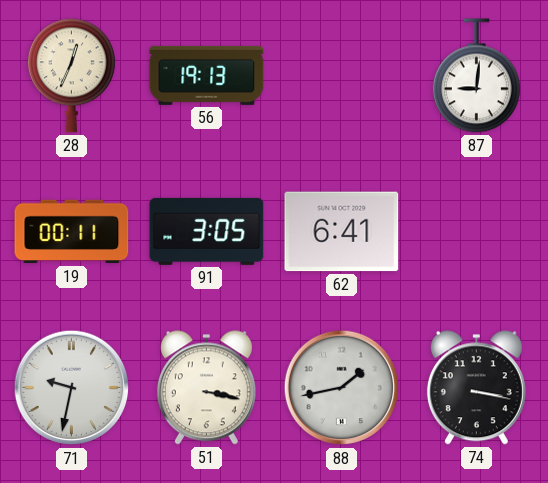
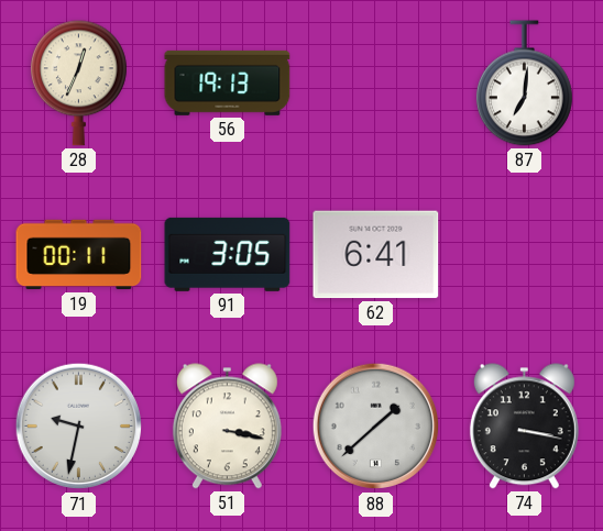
87: 9:01 -> 7:01
88: 1:43 -> 1:38
